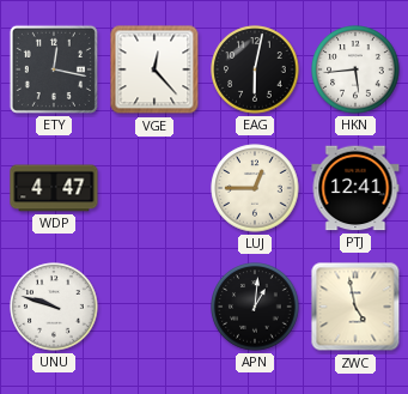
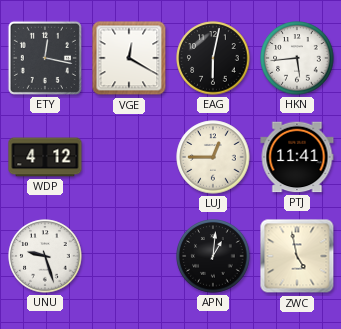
VGE: 12:23 -> 12:20
WDP: 4:47 -> 4:12
PTJ: 12:41 -> 11:41
UNU: 9:48 -> 9:27
